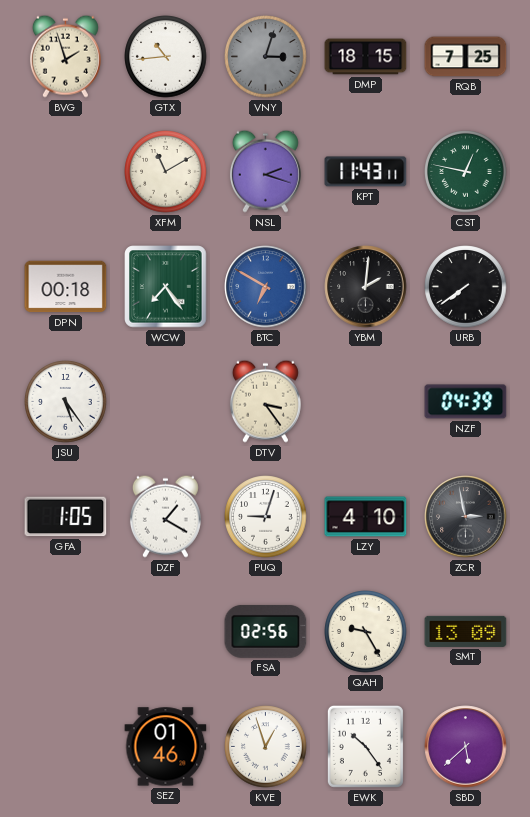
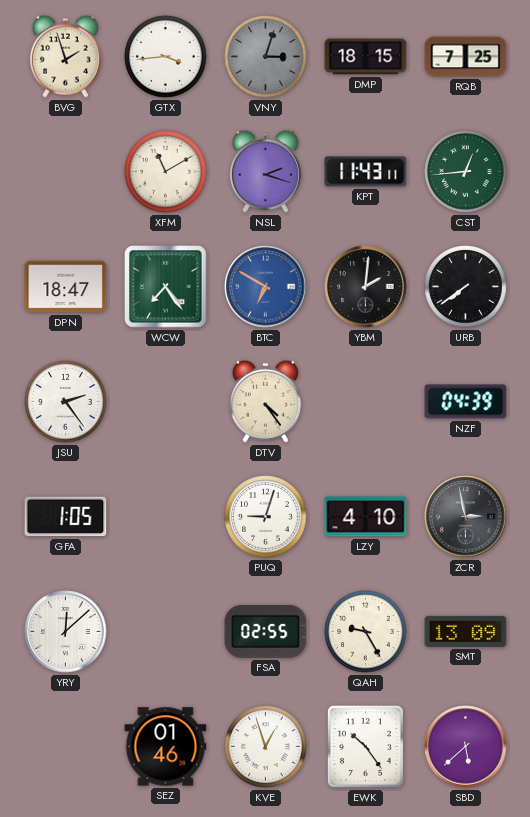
GTX: 10:44 -> 3:44
CST: 12:47 -> 12:44
DPN: 00:18 -> 18:47
JSU: 5:24 -> 2:24
DTV: 3:24 -> 4:24
DZF: 1:20 -> none
YRY: none -> 12:08
FSA: 02:56 -> 02:55
